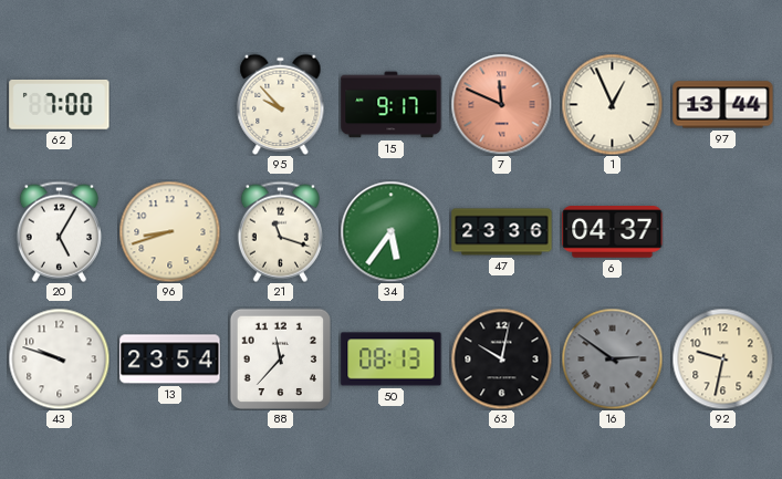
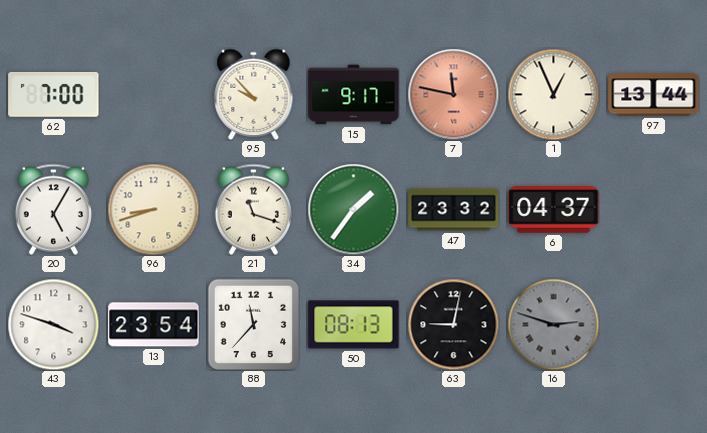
7: 11:49 -> 11:47
34: 5:36 -> 1:36
47: 23:36 -> 23:32
43: 9:48 -> 3:48
63: 10:02 -> 9:02
16: 2:51 -> 2:48
92: 9:32 -> none
